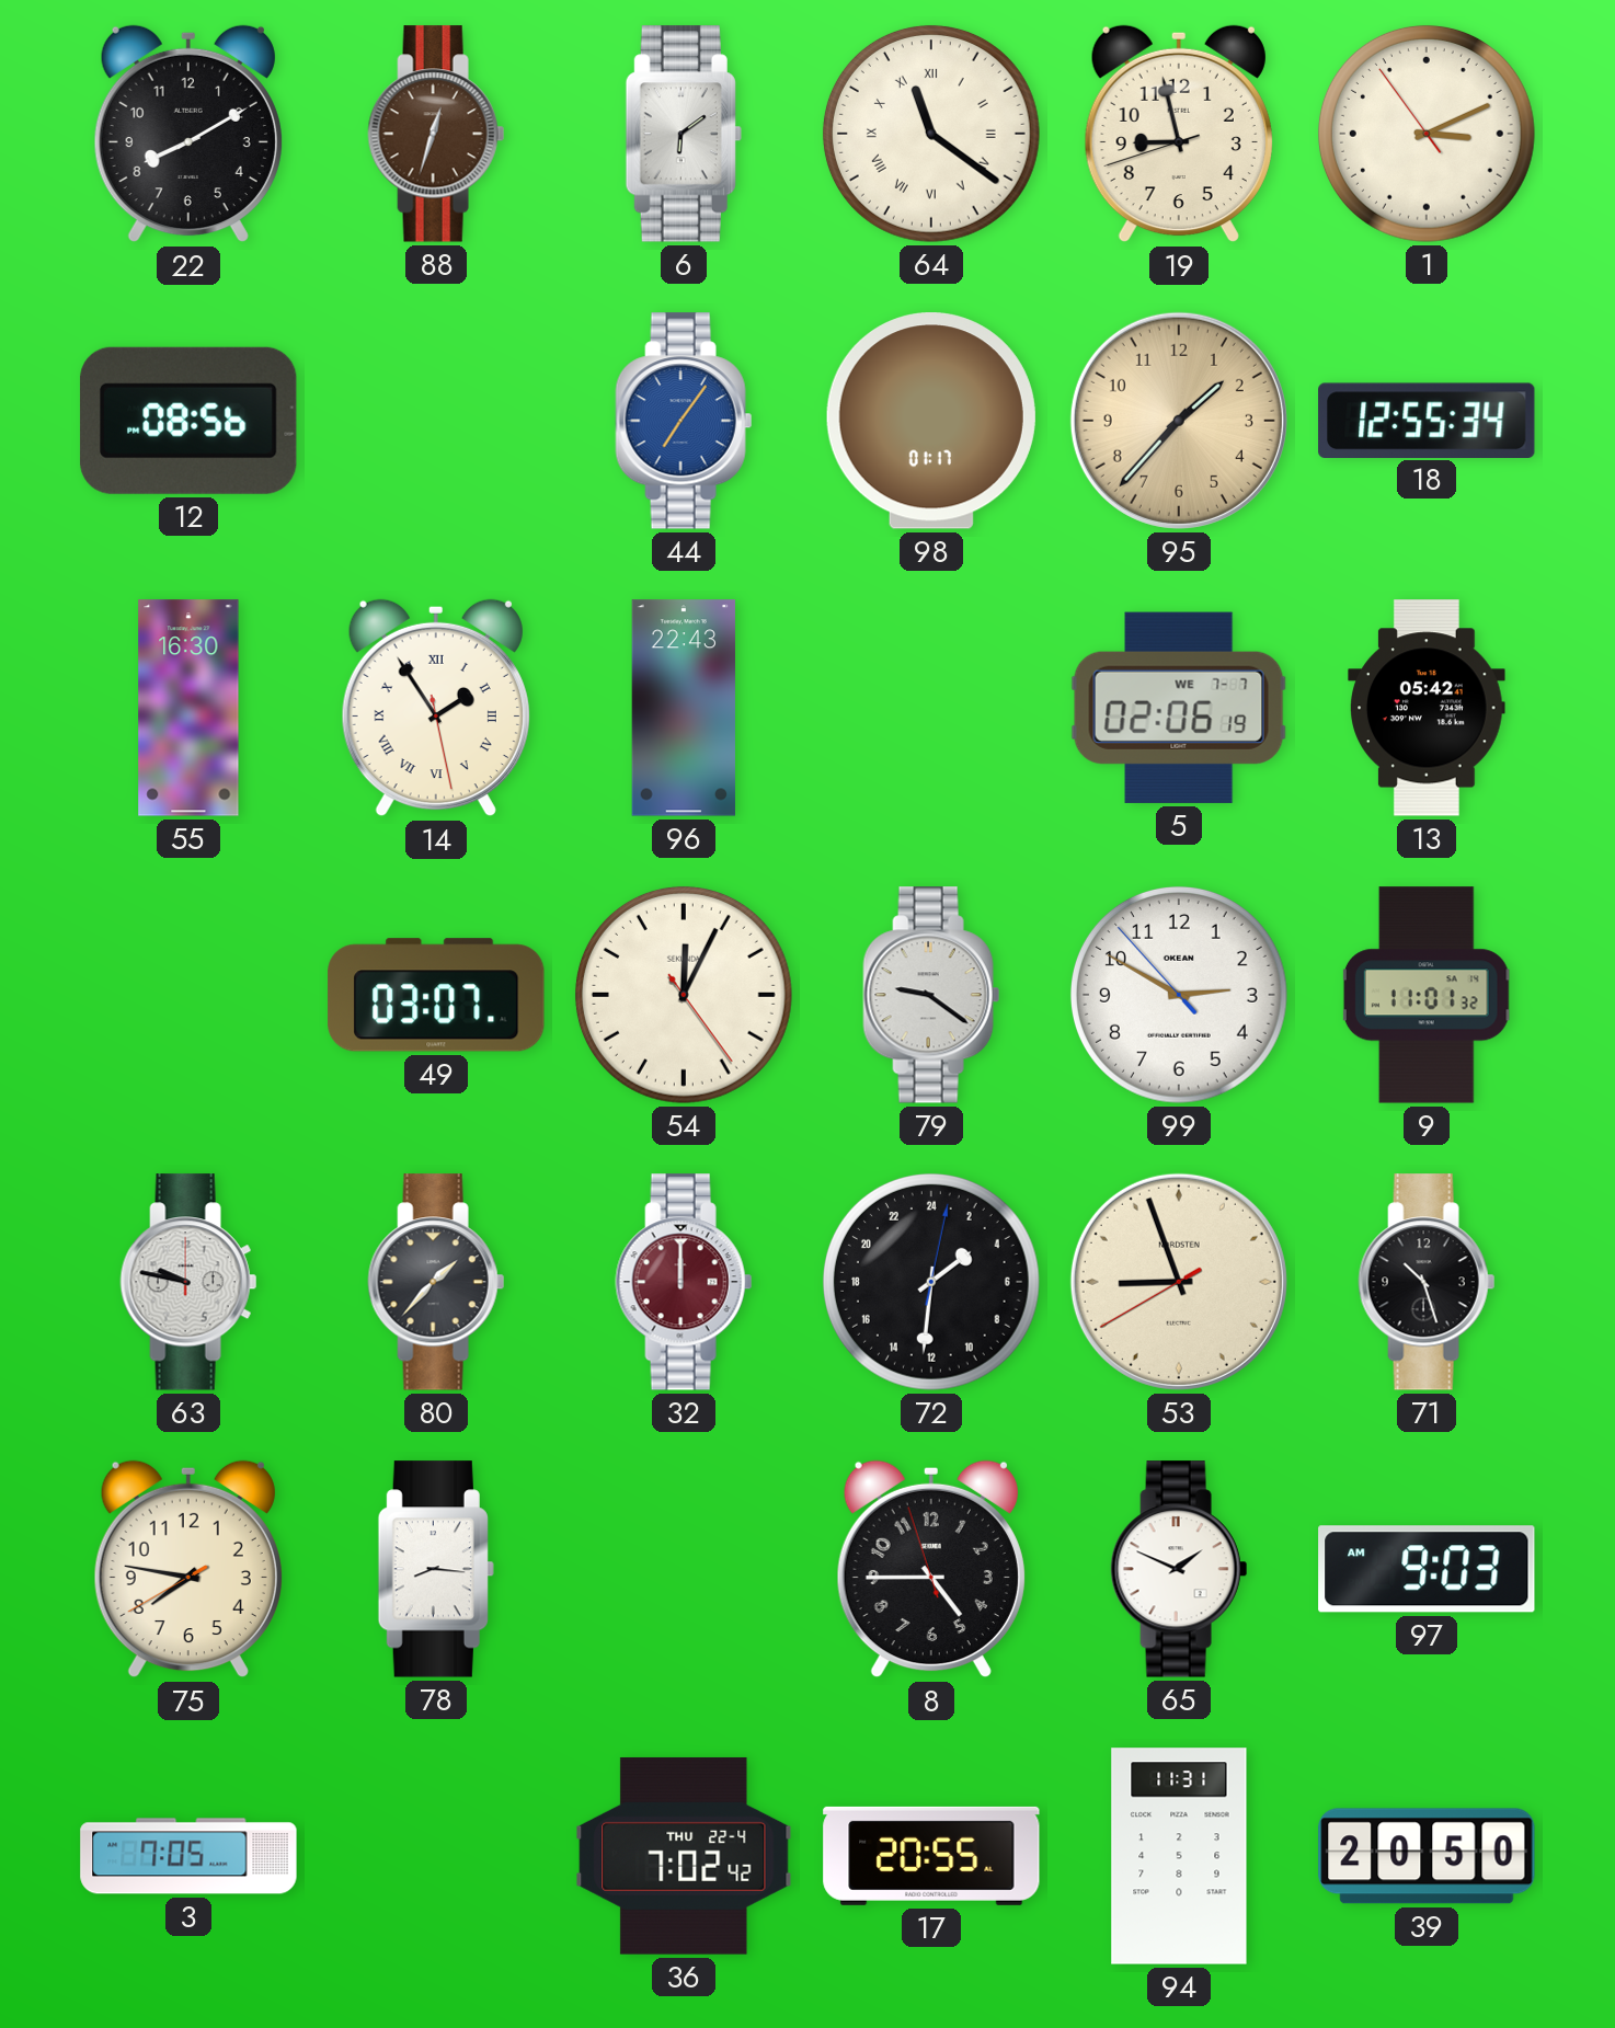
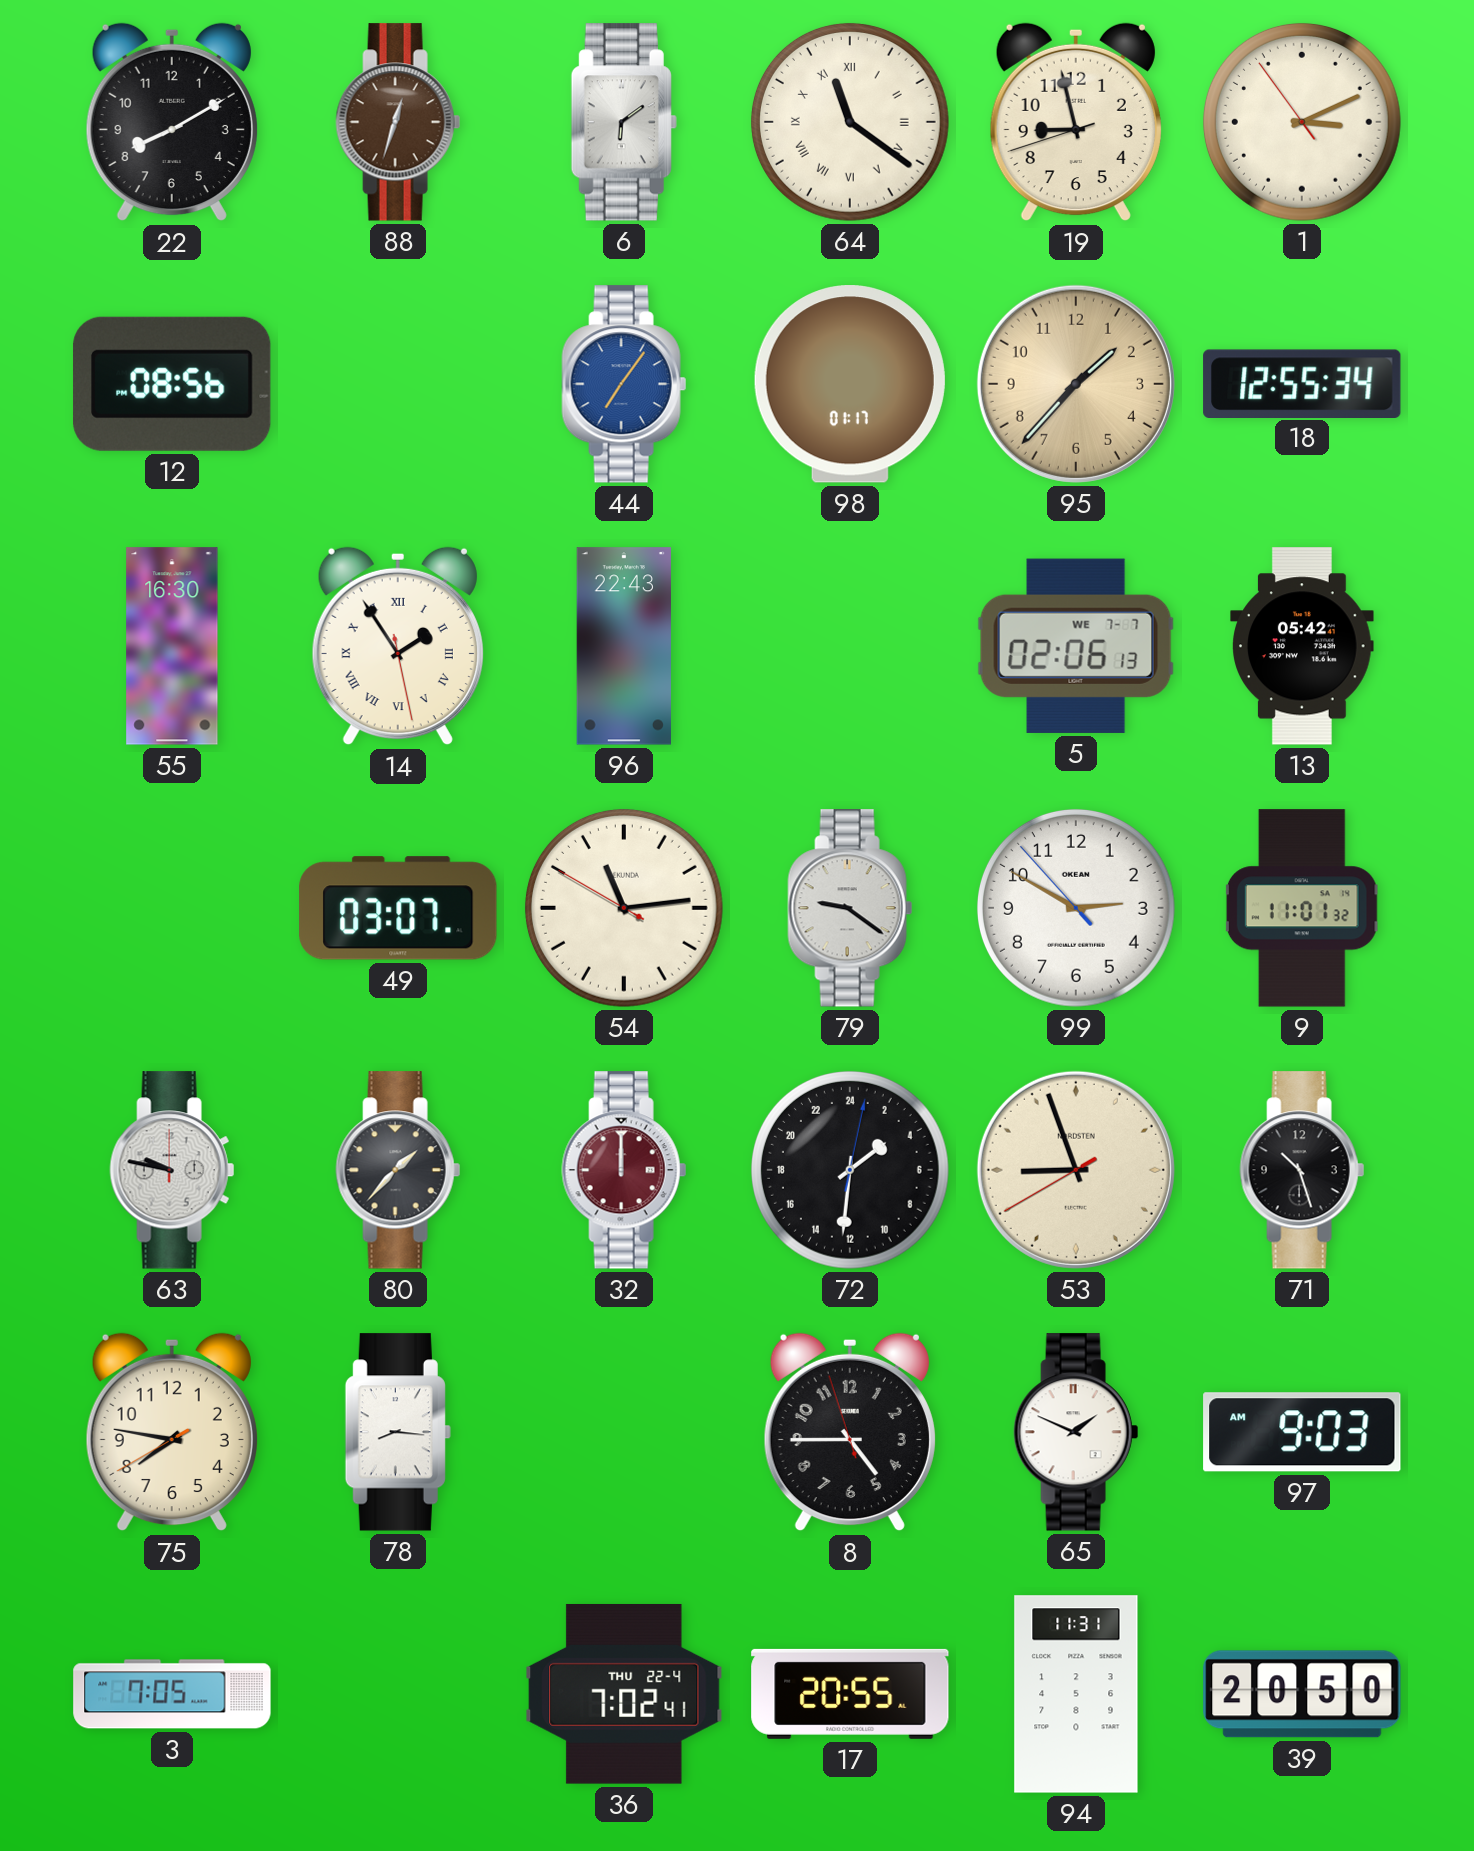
5: 02:06:19 -> 02:06:13
54: 12:04 -> 11:13
36: 7:02:42 -> 7:02:41
